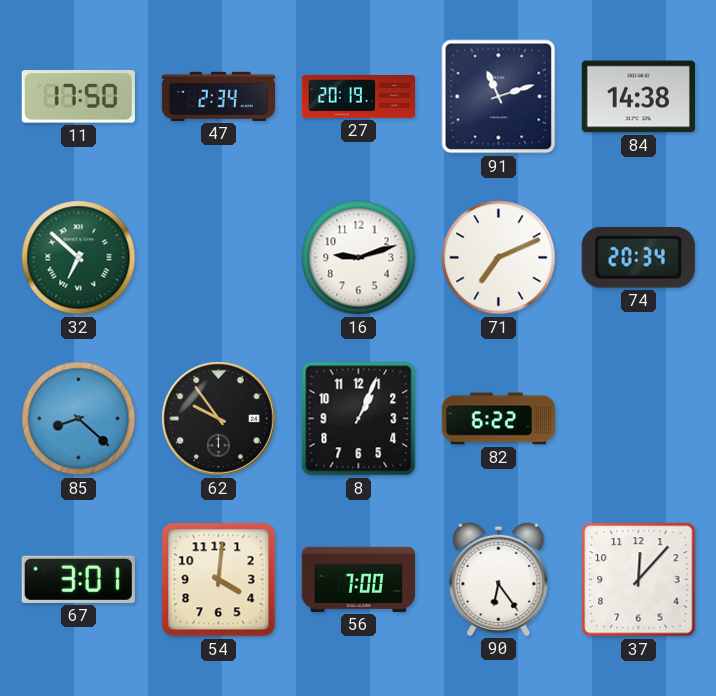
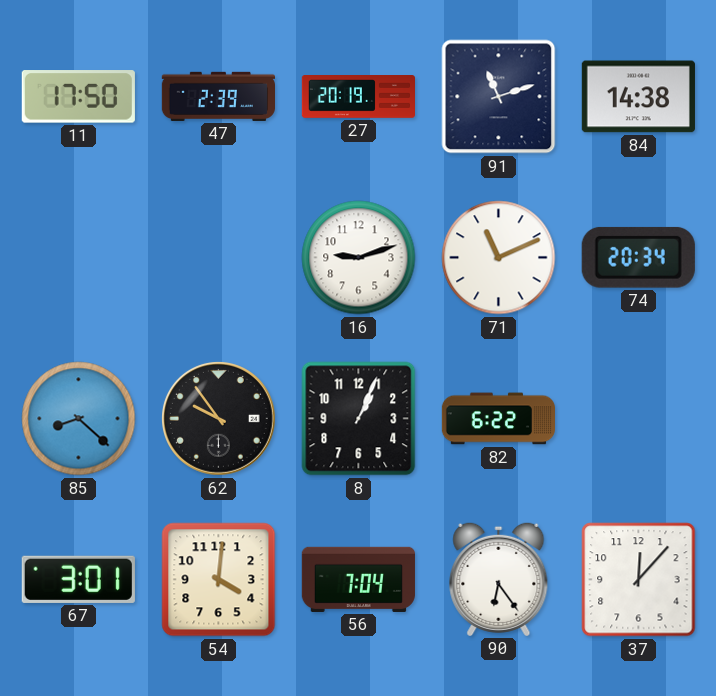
47: 2:34 -> 2:39
32: 6:52 -> none
71: 7:11 -> 11:11
56: 7:00 -> 7:04
